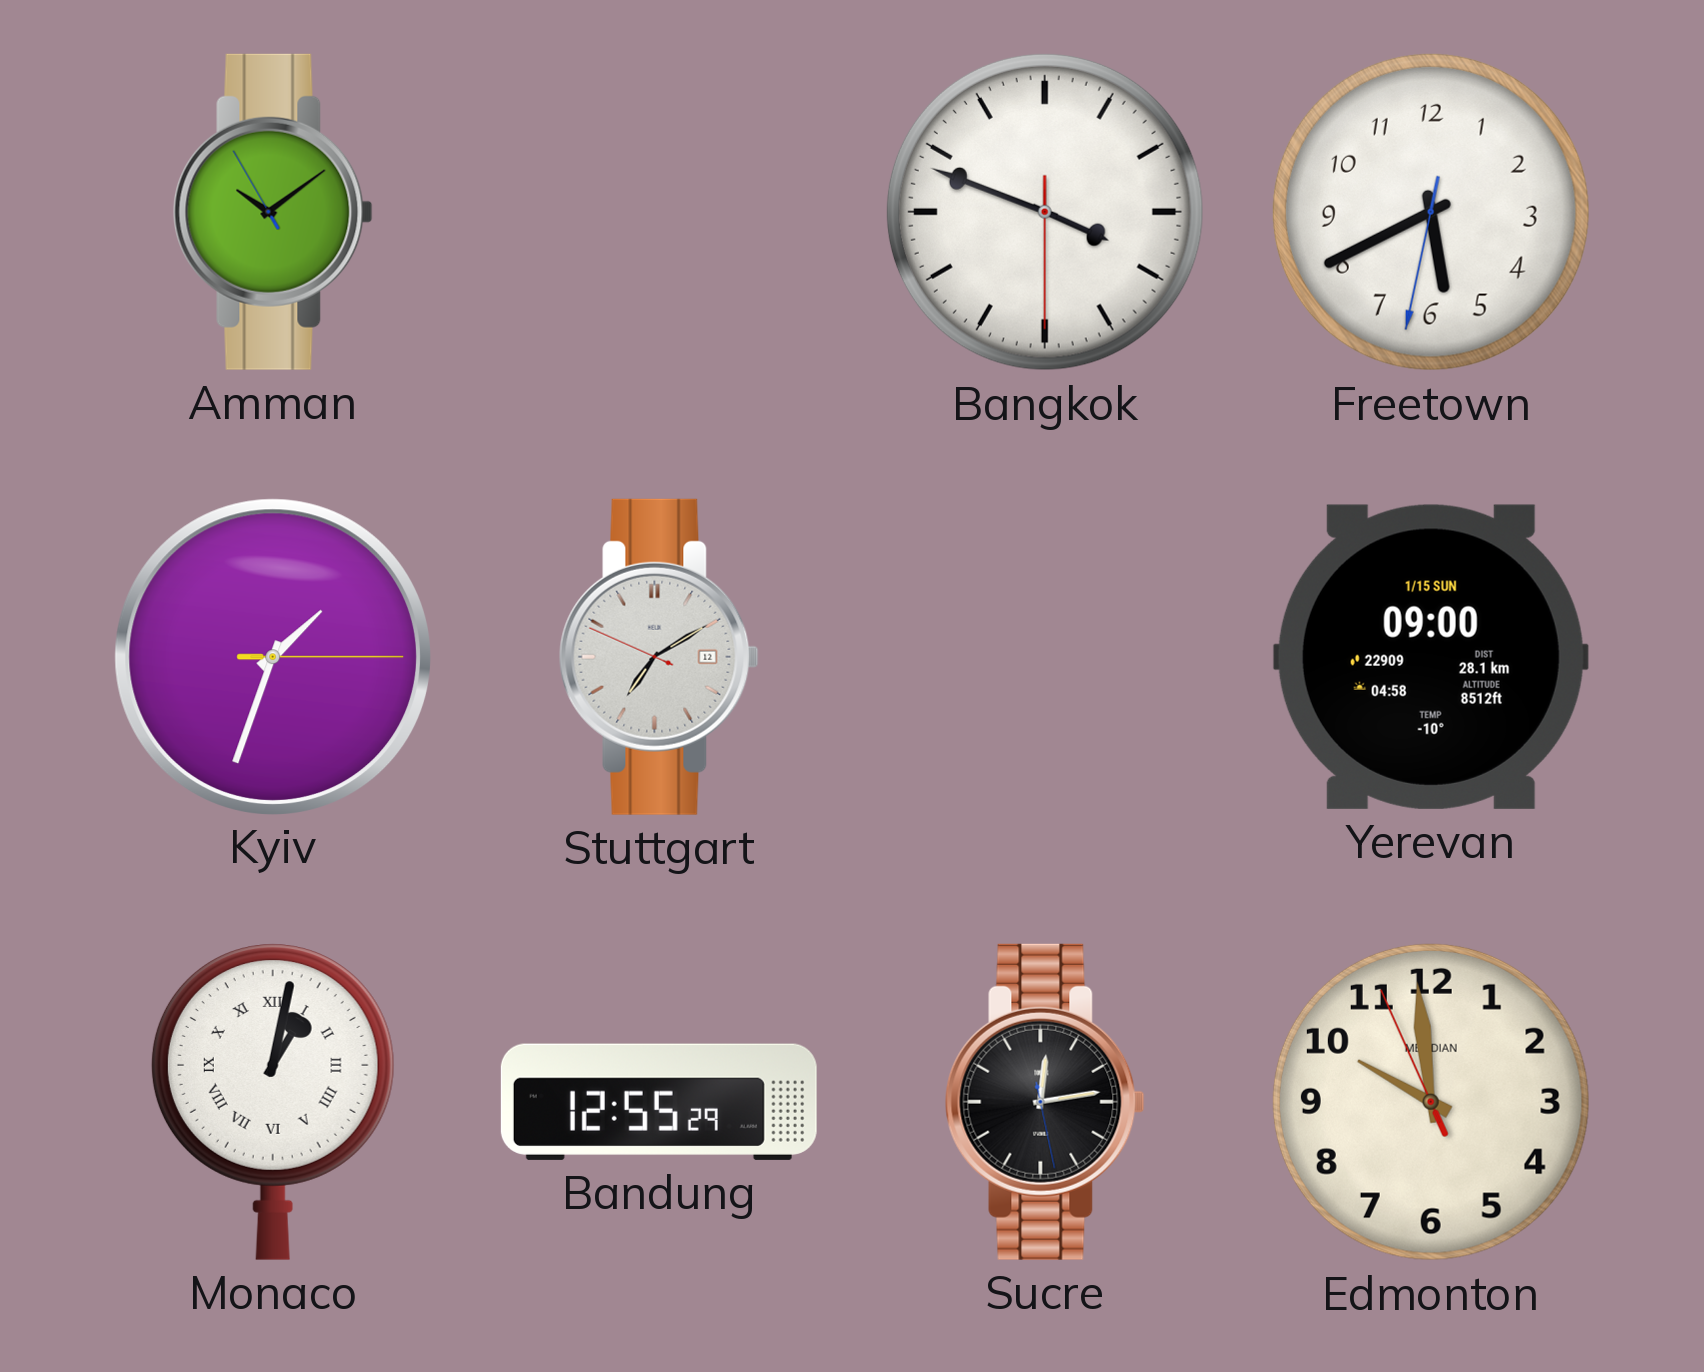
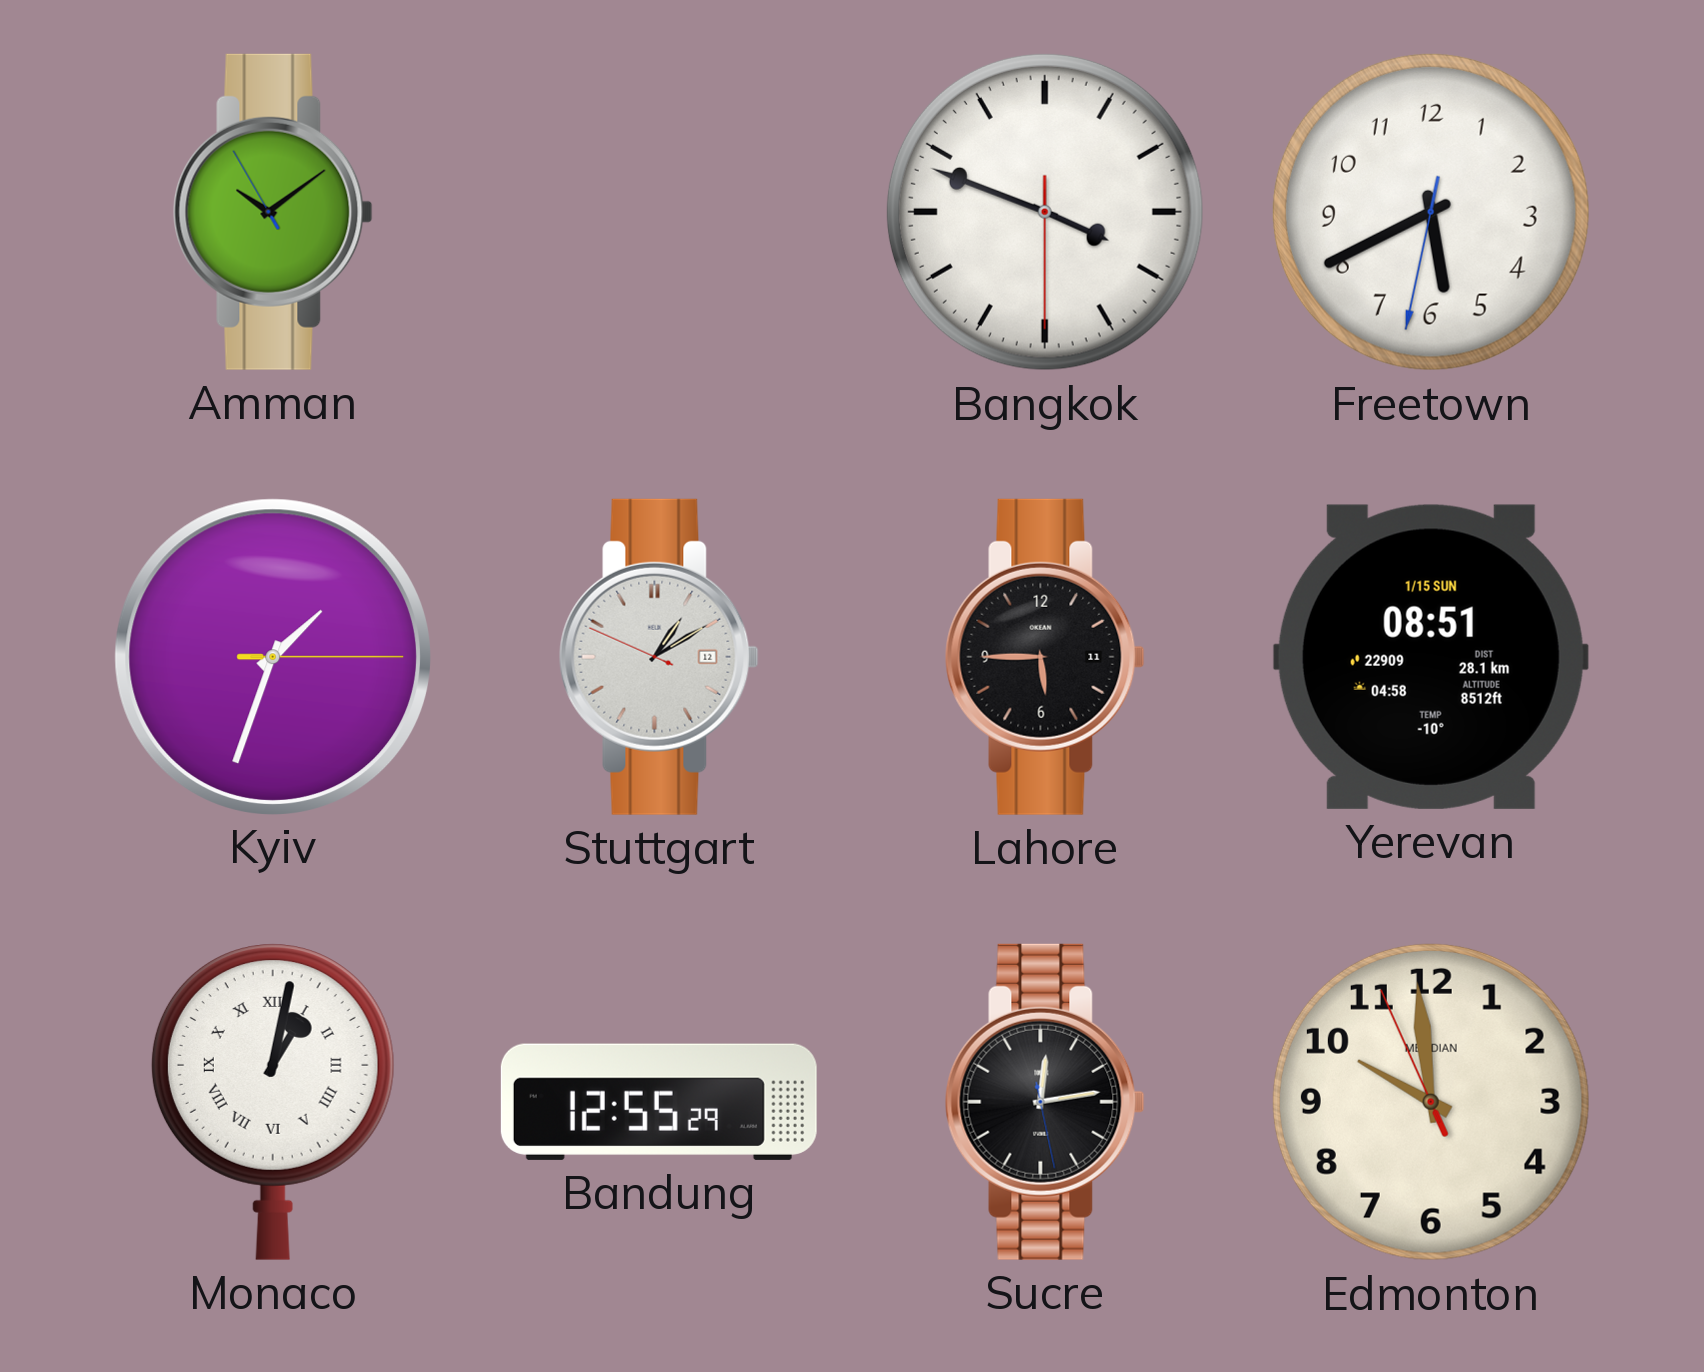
Stuttgart: 7:09 -> 1:09
Lahore: none -> 5:45
Yerevan: 09:00 -> 08:51
